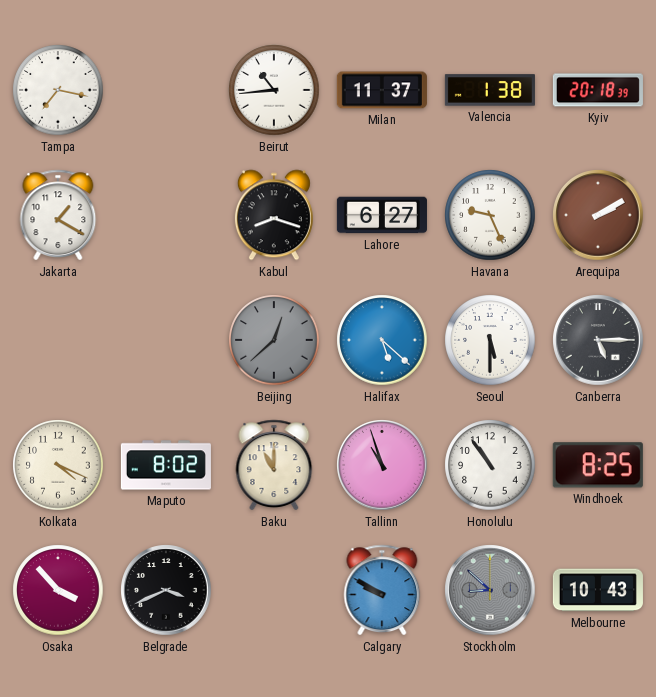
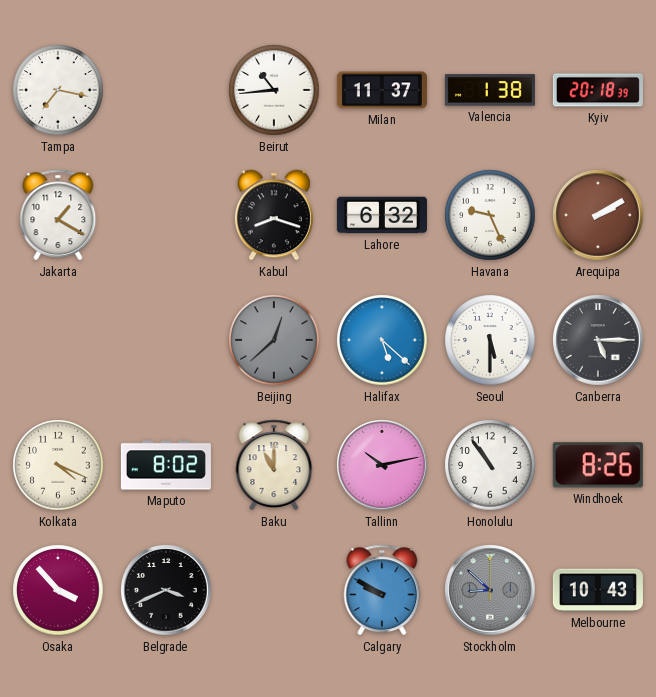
Lahore: 6:27 -> 6:32
Tallinn: 10:57 -> 10:13
Windhoek: 8:25 -> 8:26
